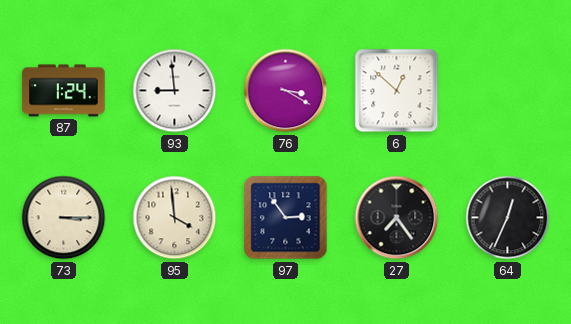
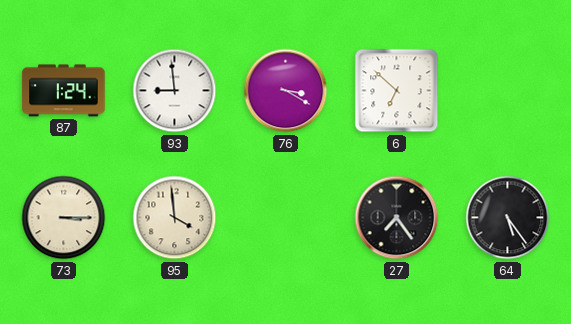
6: 12:52 -> 6:52
97: 2:54 -> none
64: 12:34 -> 5:24
